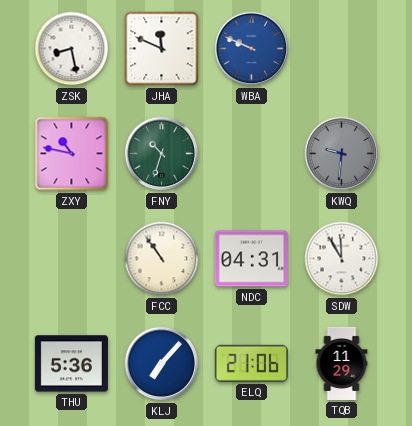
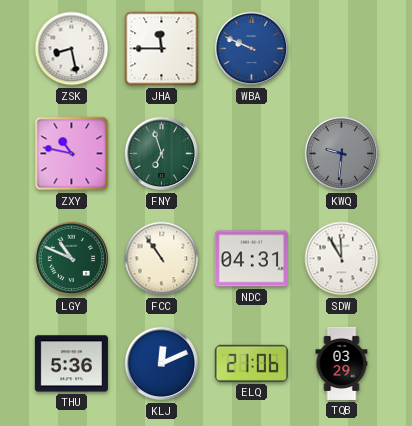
JHA: 11:49 -> 11:45
FNY: 10:33 -> 6:57
LGY: none -> 10:49
KLJ: 7:07 -> 12:11
TQB: 11:29 -> 03:29
